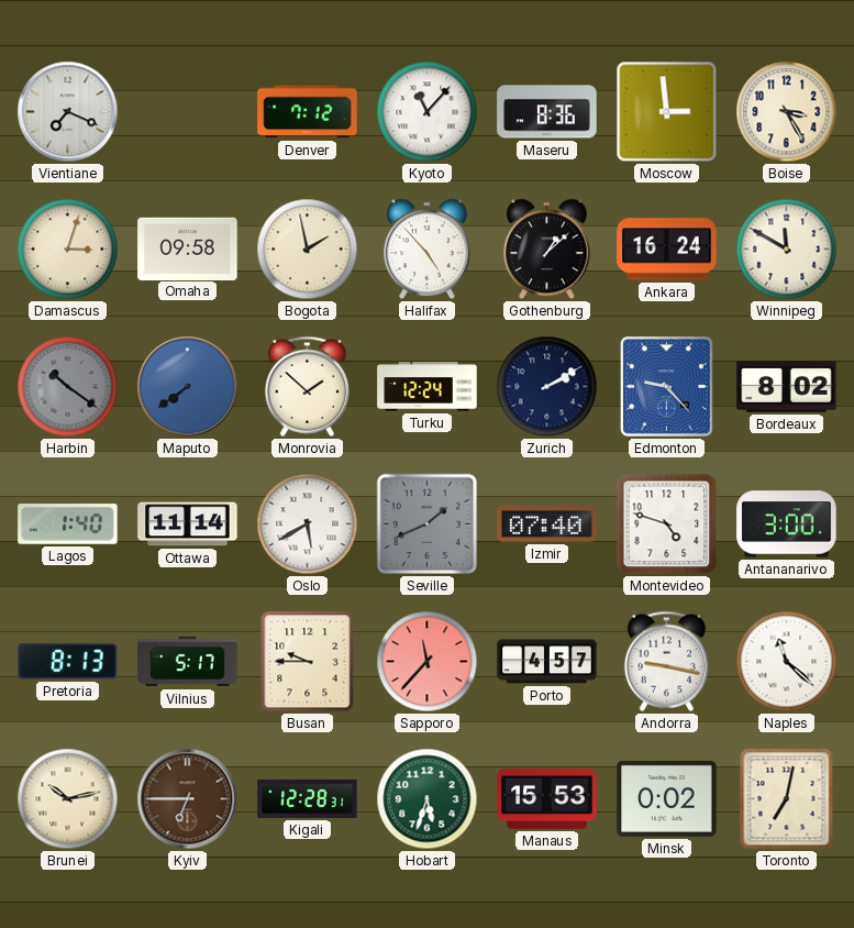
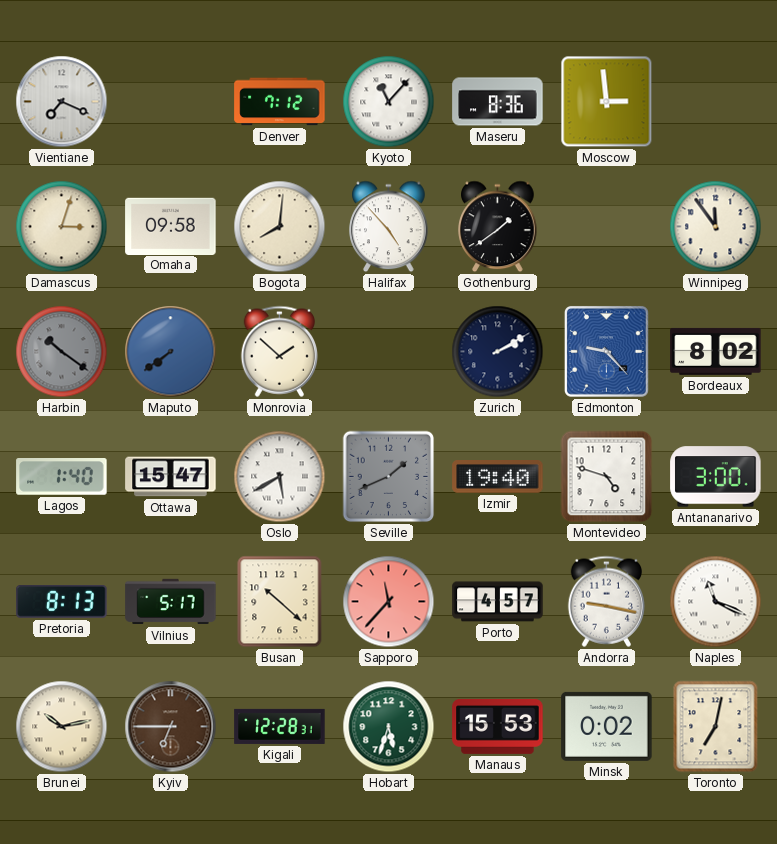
Boise: 3:25 -> none
Bogota: 1:58 -> 8:01
Gothenburg: 1:08 -> 1:39
Ankara: 16:24 -> none
Winnipeg: 11:50 -> 11:54
Turku: 12:24 -> none
Ottawa: 11:14 -> 15:47
Izmir: 07:40 -> 19:40
Busan: 9:45 -> 10:22
Naples: 11:22 -> 11:19
